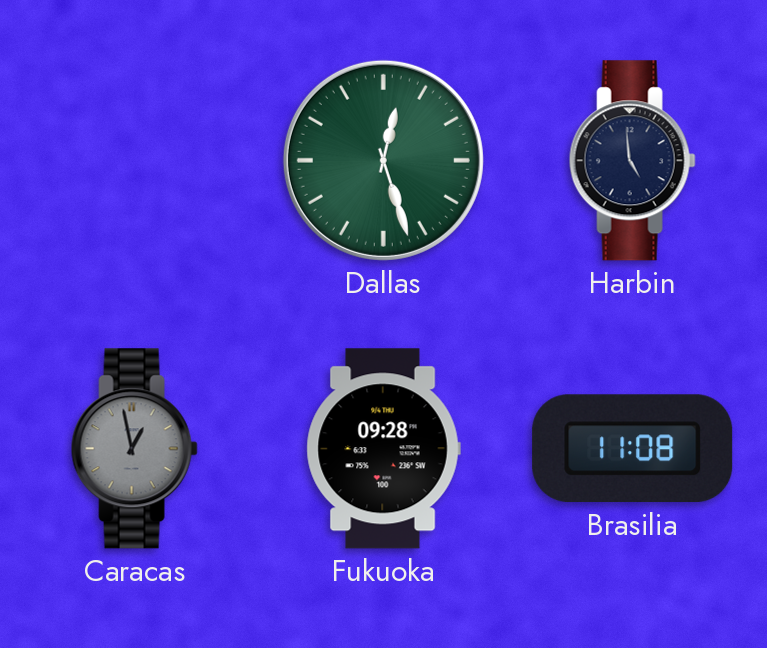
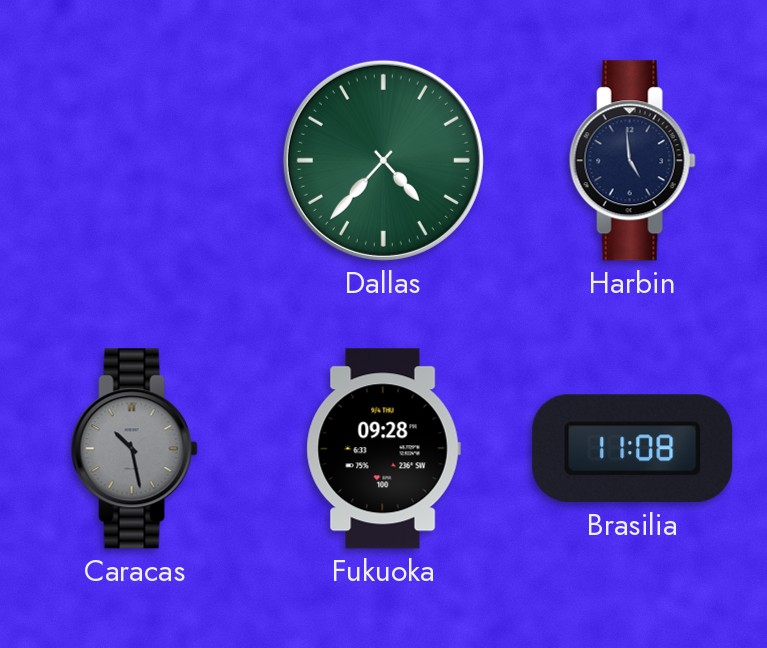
Dallas: 12:27 -> 4:37
Caracas: 12:58 -> 10:28
